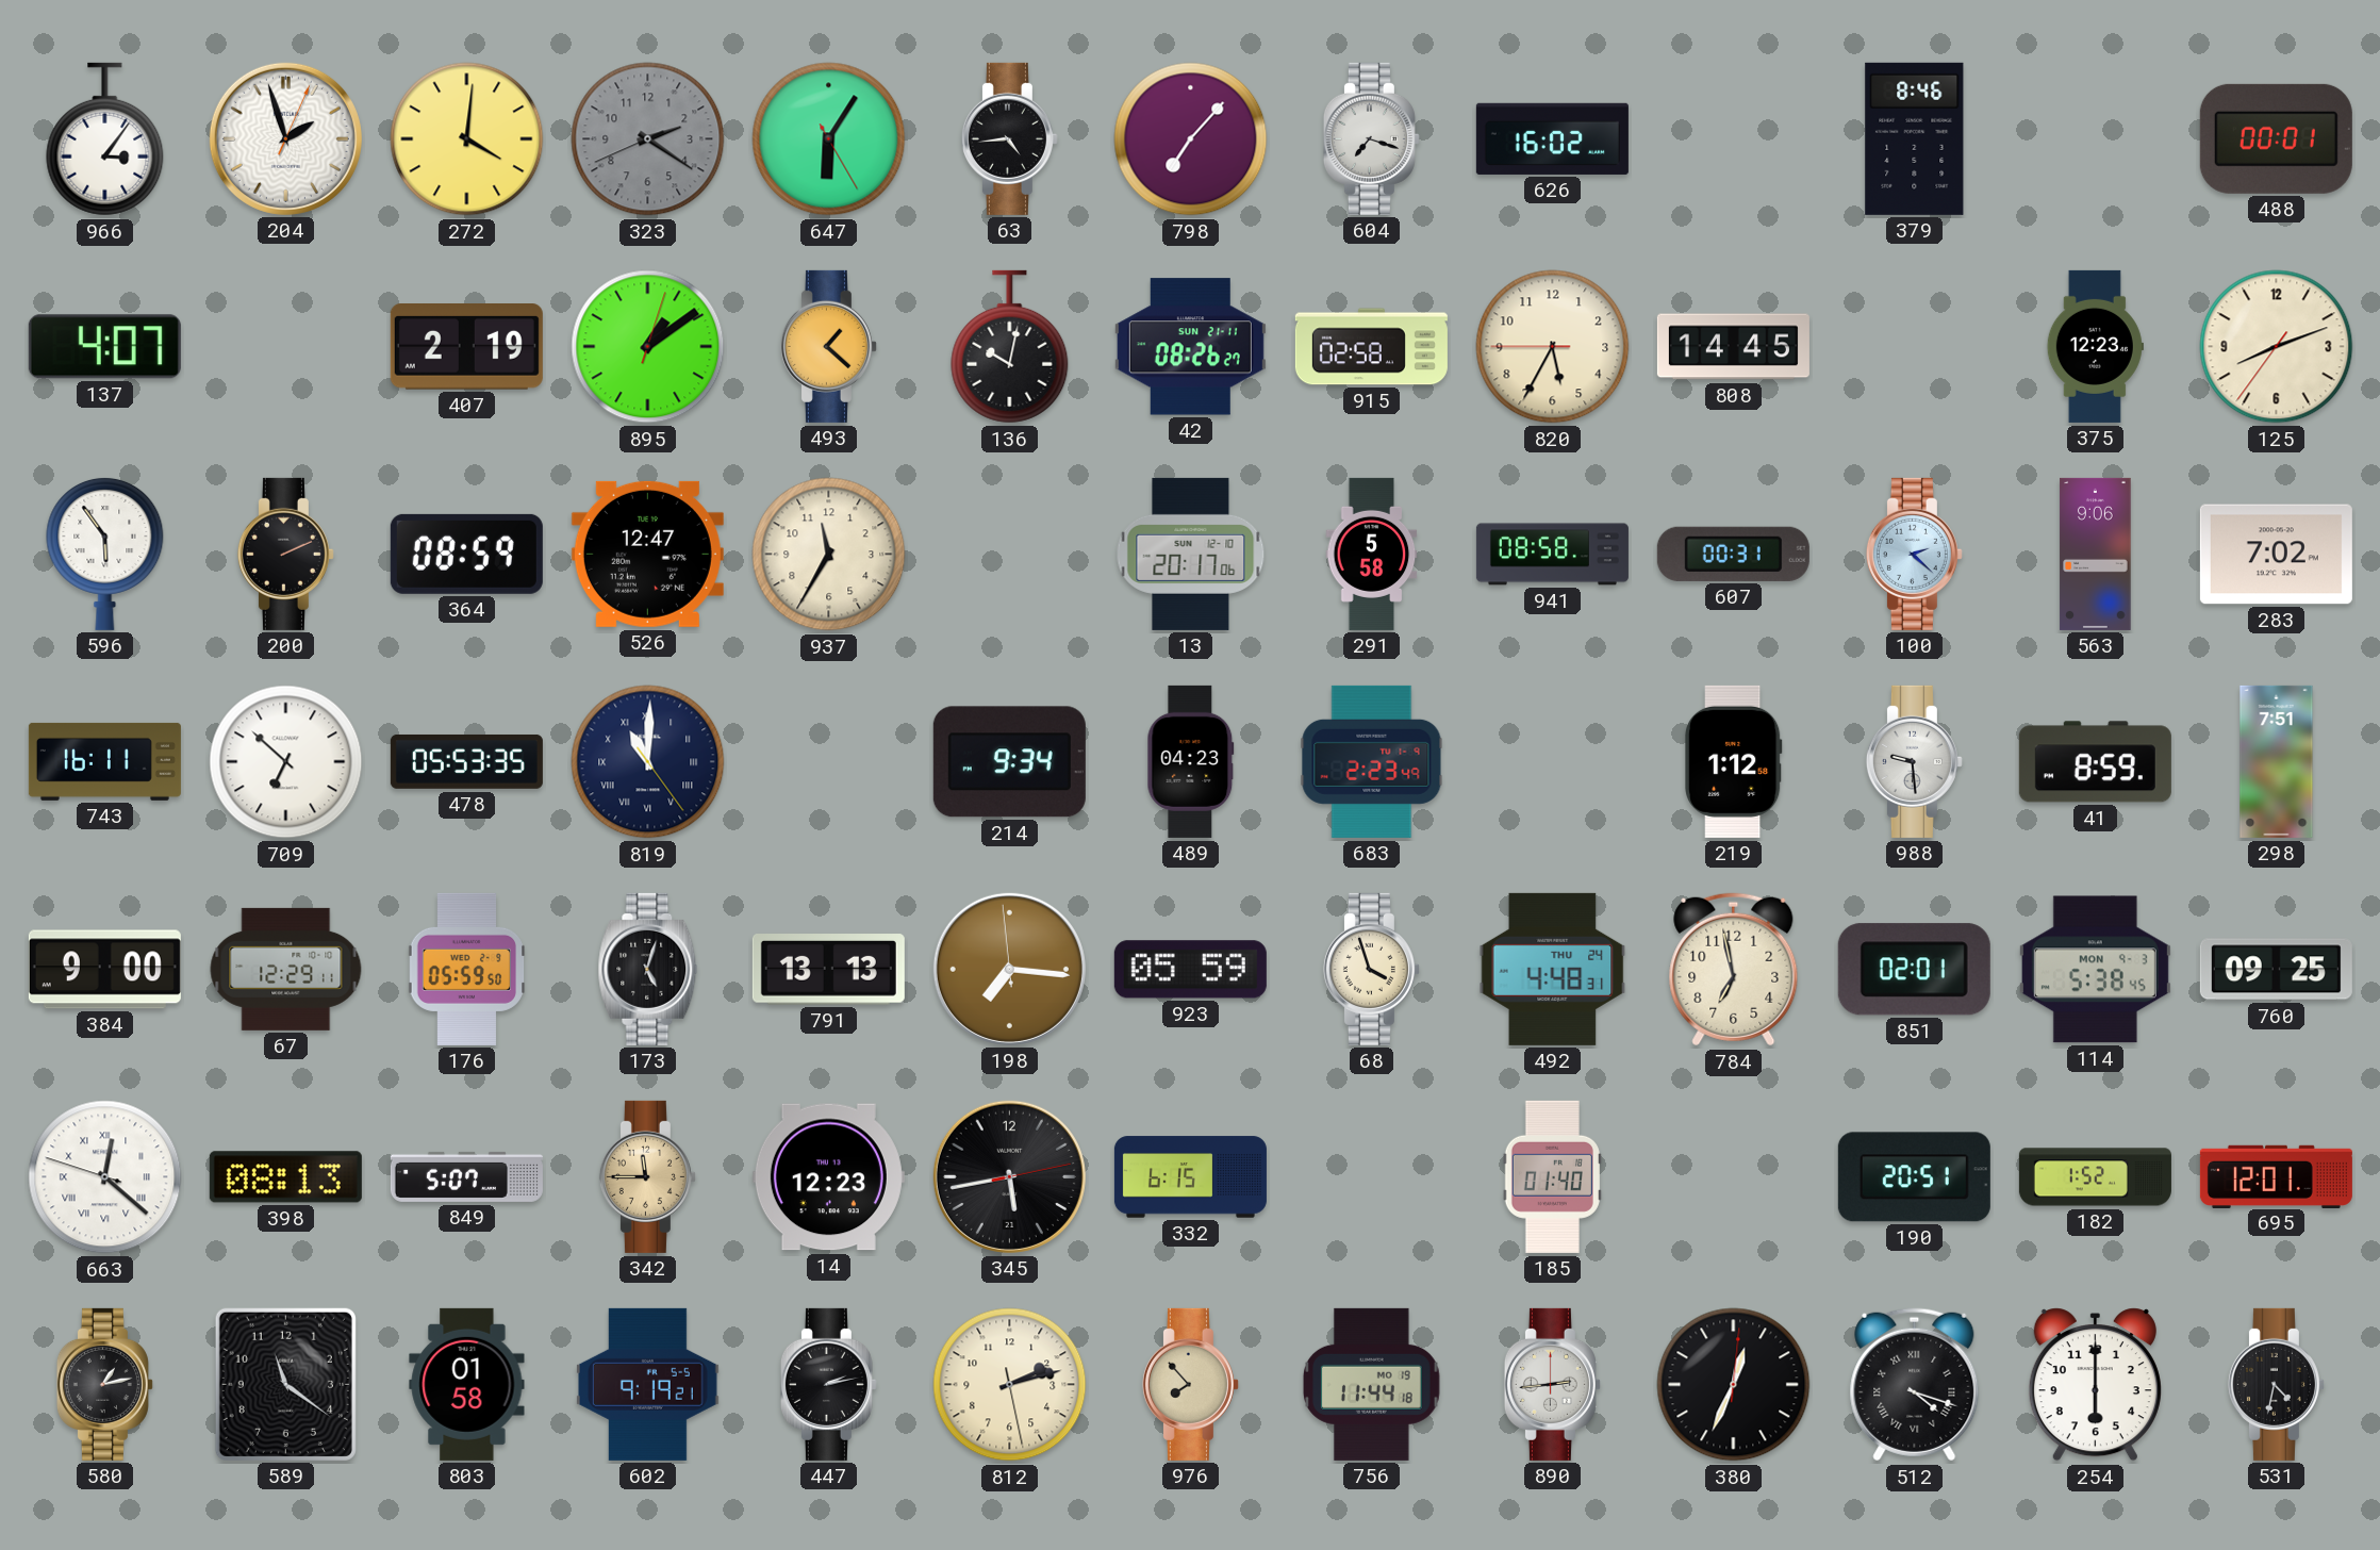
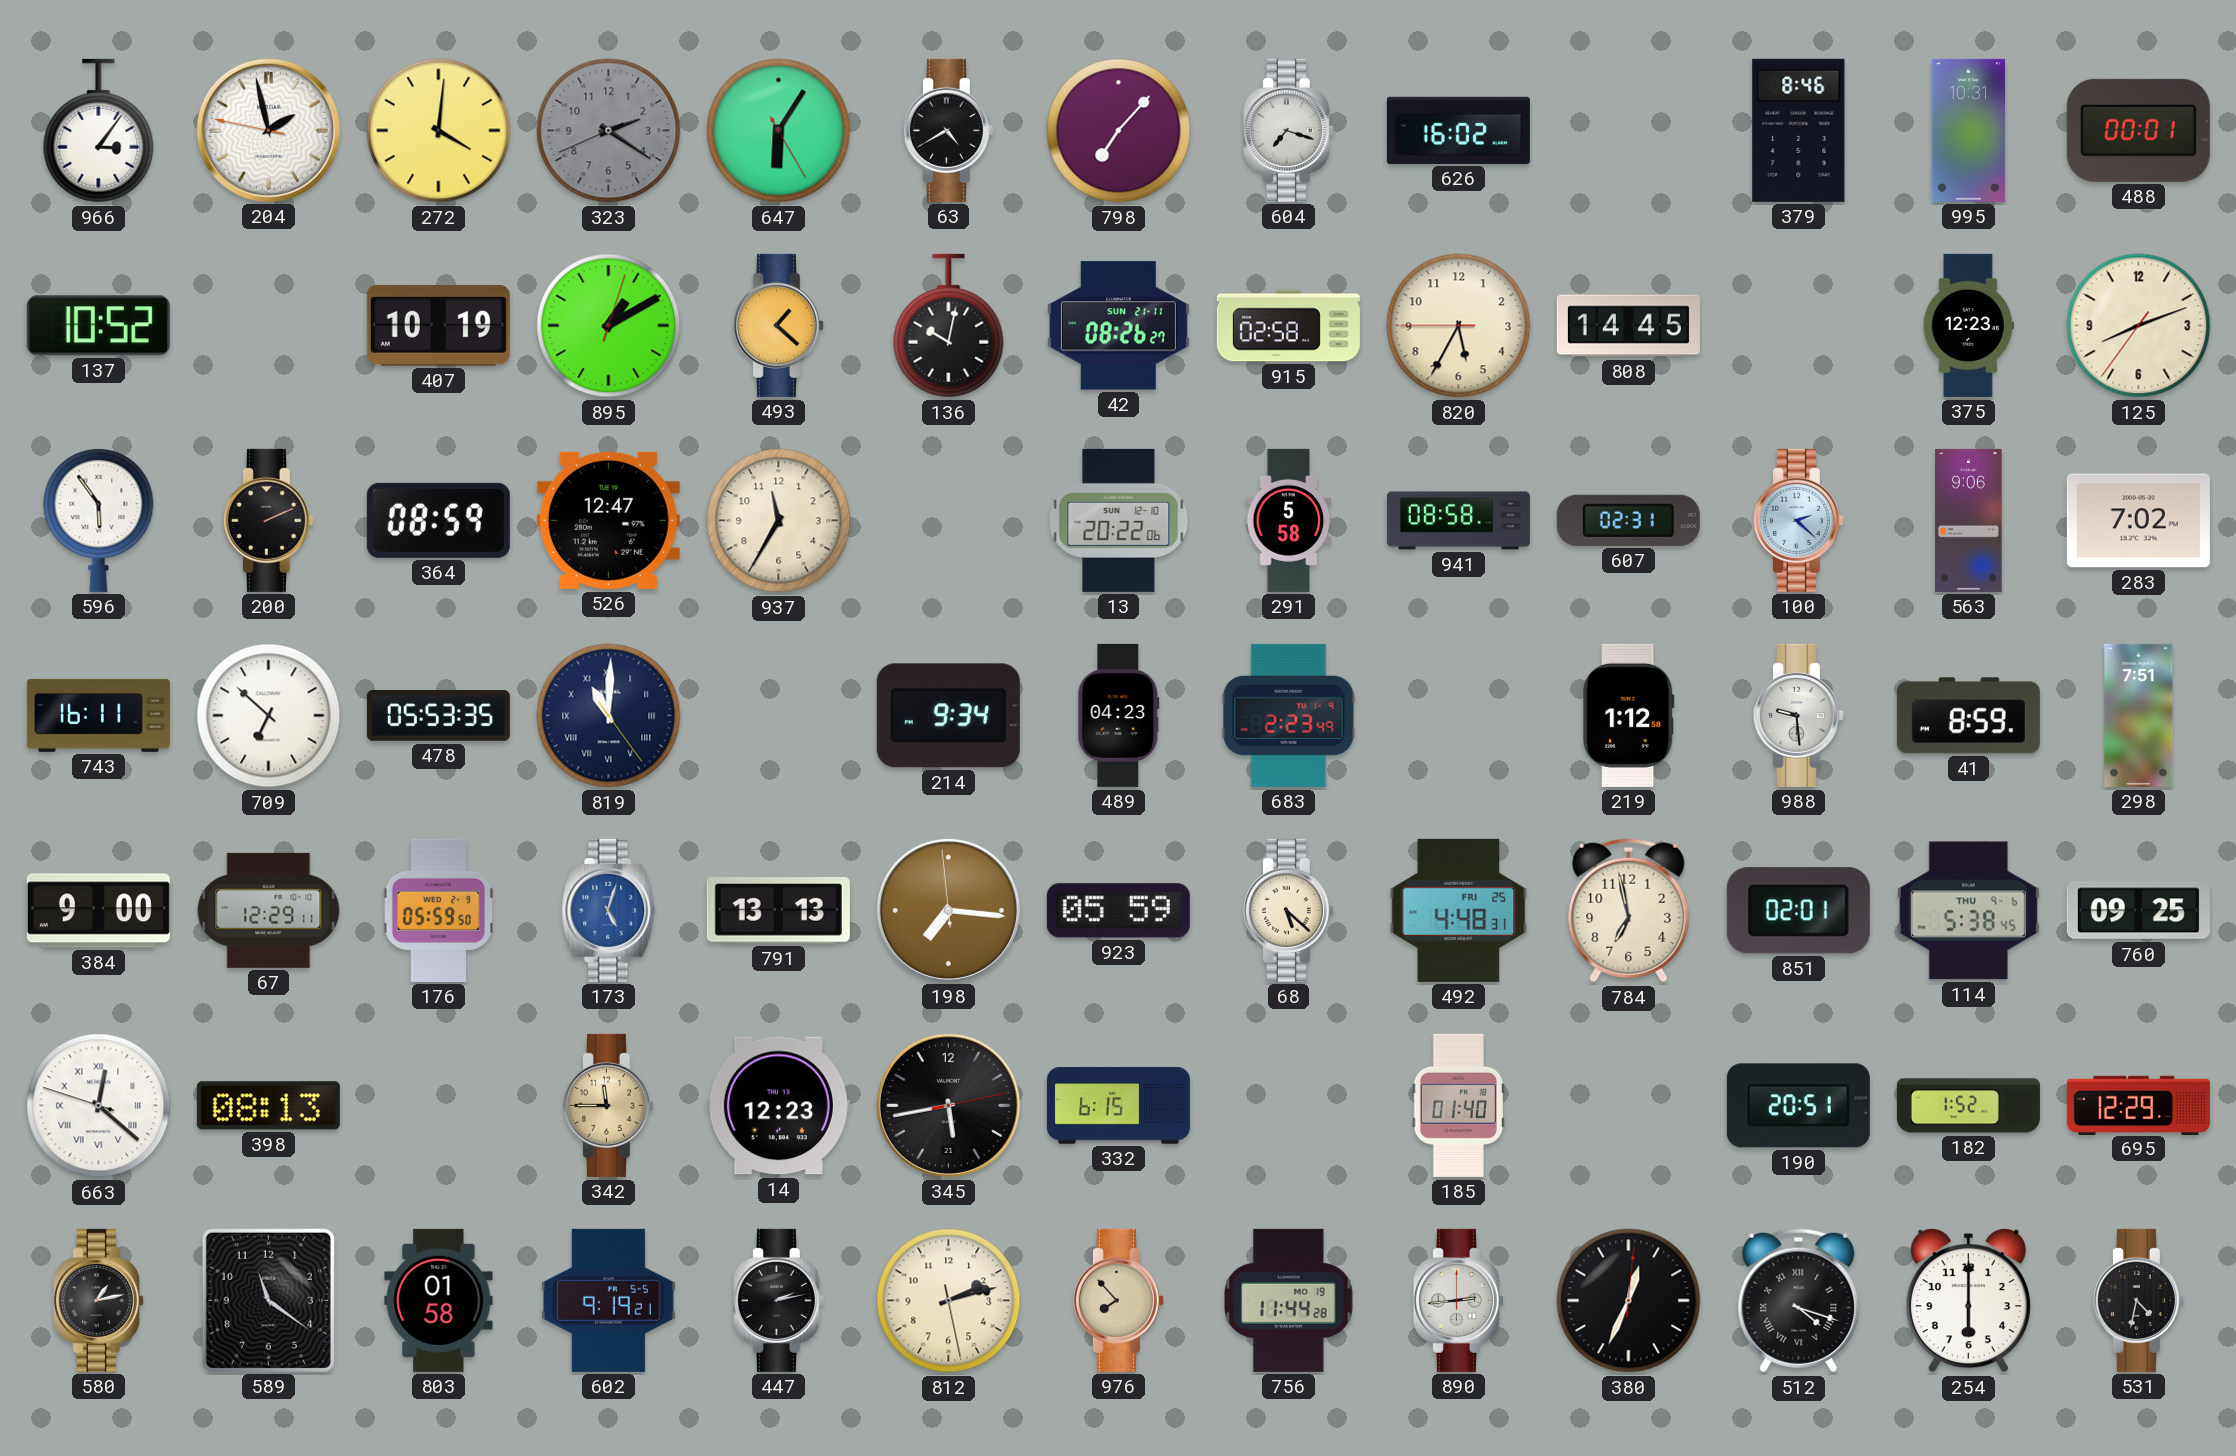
204: 1:57:04 -> 1:57:47
63: 4:44 -> 4:40
995: none -> 10:31
137: 4:07 -> 10:52
407: 2:19 -> 10:19
895: 1:09 -> 1:10
13: 20:17 -> 20:22
607: 00:31 -> 02:31
173 dial: black -> blue
68: 3:57 -> 5:22
492 date: THU 24 -> FRI 25
114 date: MON 9-3 -> THU 9-6
849: 5:07 -> none
695: 12:01 -> 12:29
756: 11:44:18 -> 11:44:28
